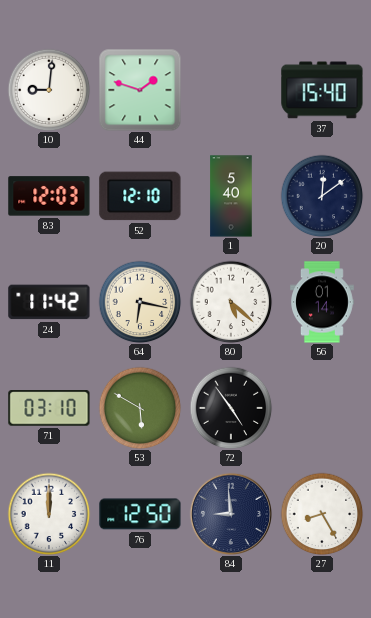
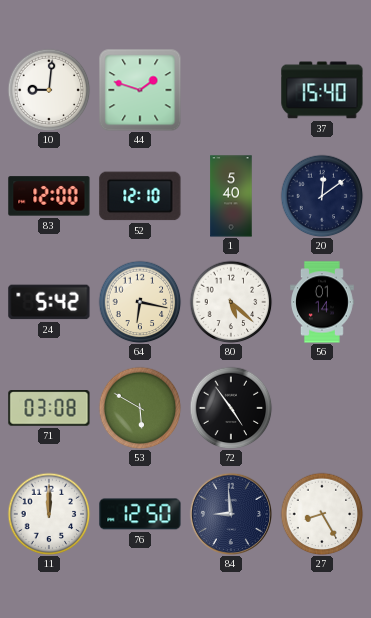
83: 12:03 -> 12:00
24: 11:42 -> 5:42
71: 03:10 -> 03:08
